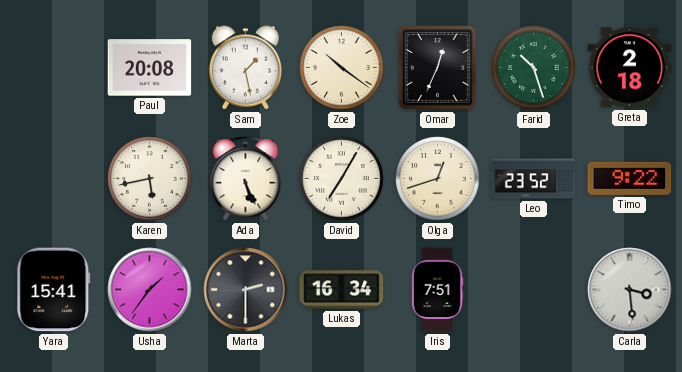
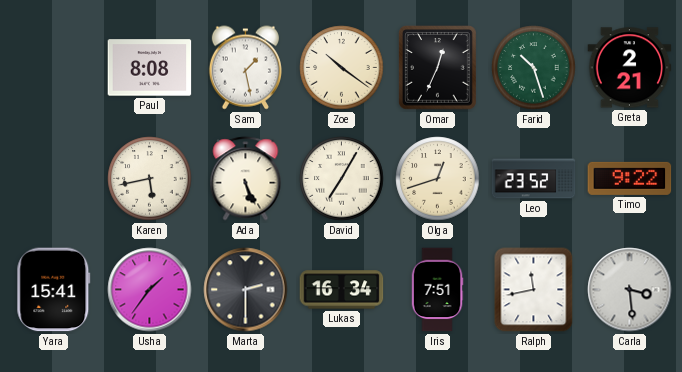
Paul: 20:08 -> 8:08
Greta: 2:18 -> 2:21
Ralph: none -> 11:43
